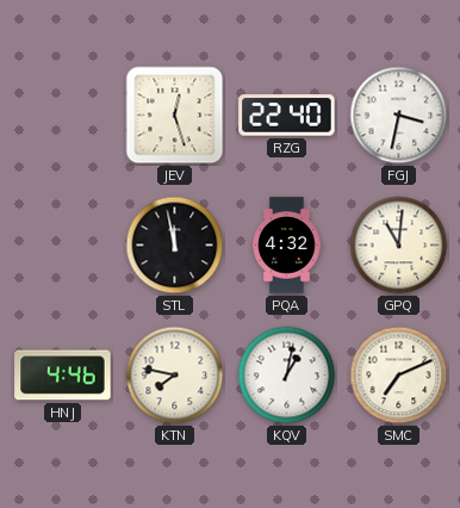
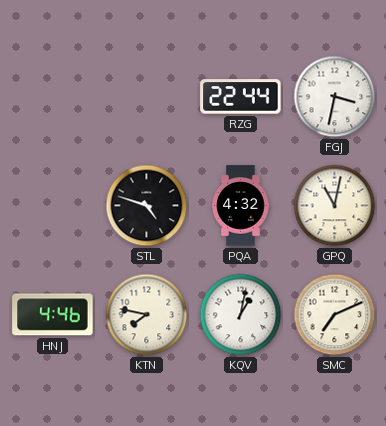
JEV: 12:27 -> none
RZG: 22:40 -> 22:44
STL: 11:58 -> 4:48
GPQ: 11:01 -> 11:02
